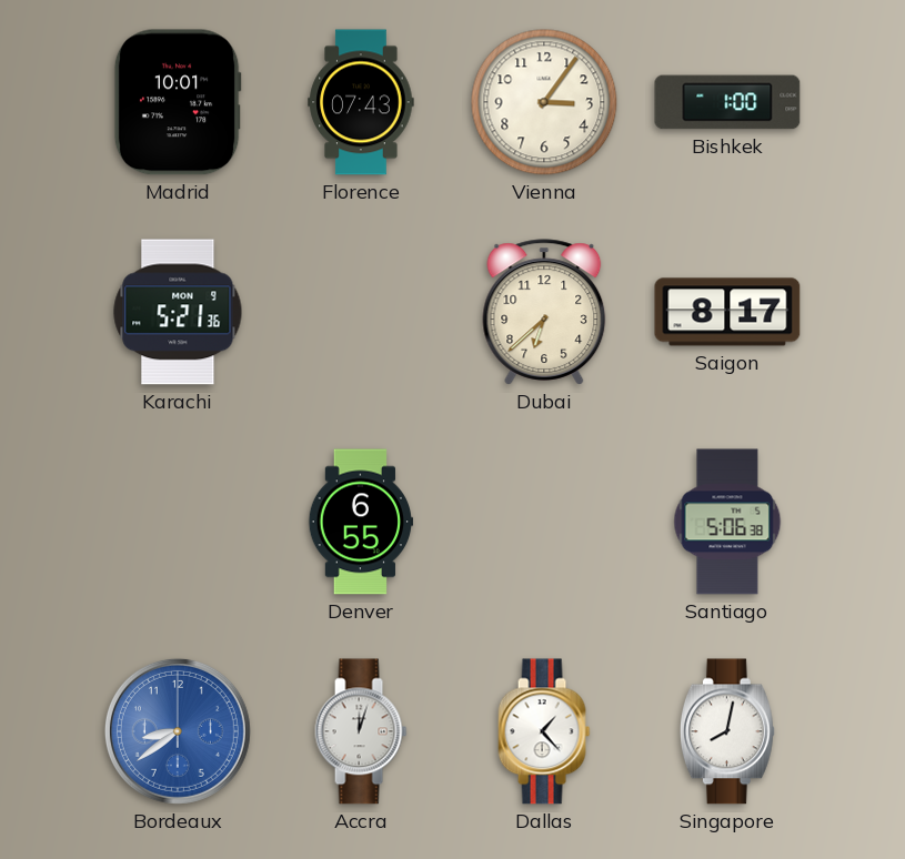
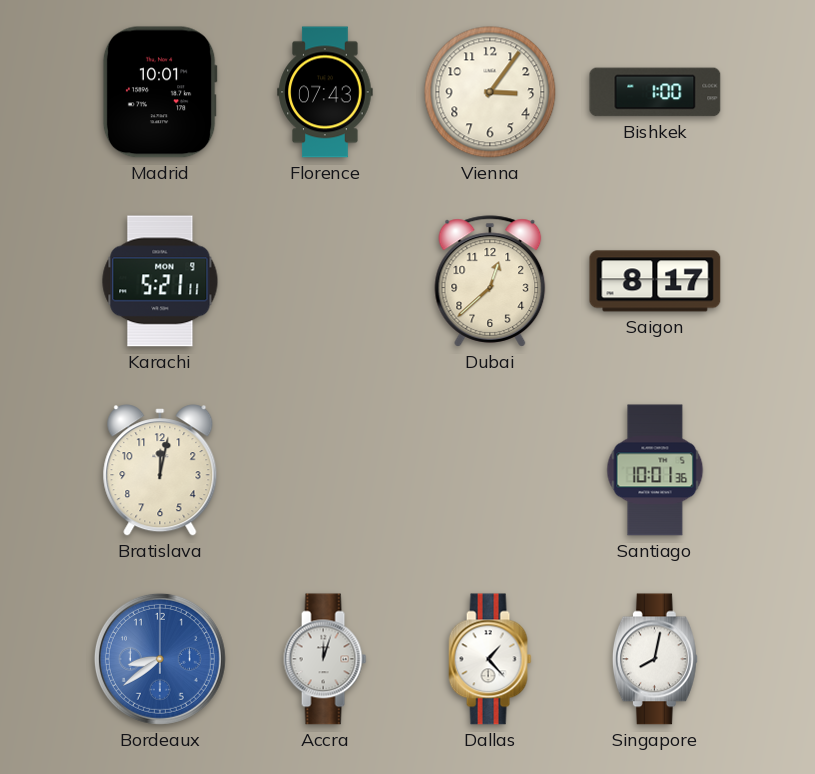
Karachi: 5:21:36 -> 5:21:11
Dubai: 6:38 -> 12:38
Bratislava: none -> 12:02
Denver: 6:55 -> none
Santiago: 5:06 -> 10:01
